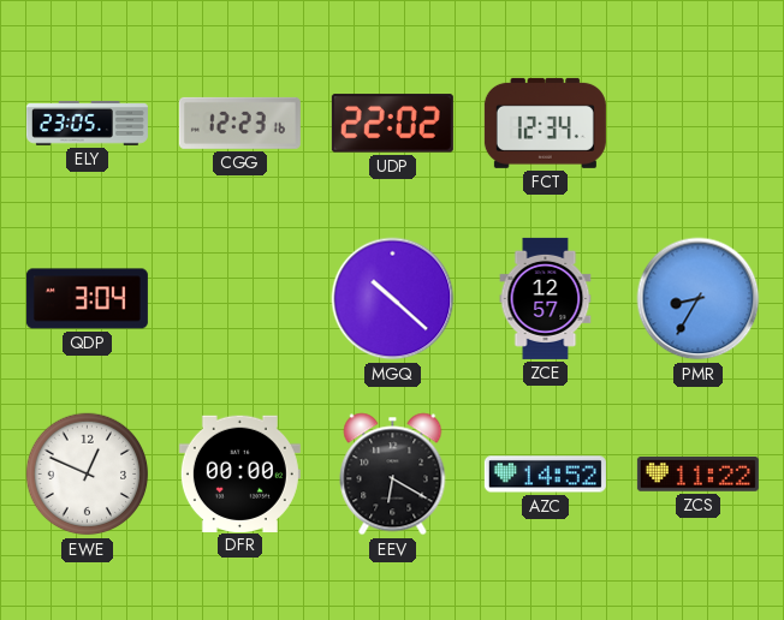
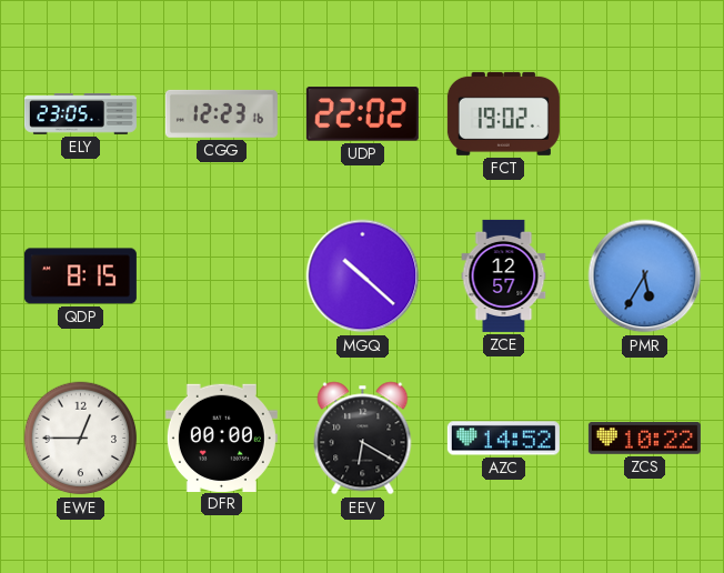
FCT: 12:34 -> 19:02
QDP: 3:04 -> 8:15
PMR: 8:35 -> 5:35
EWE: 12:49 -> 12:45
ZCS: 11:22 -> 10:22
